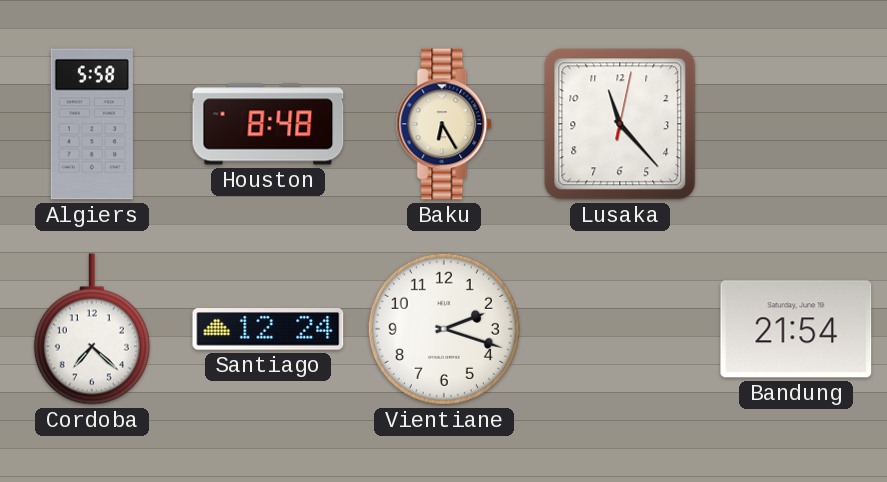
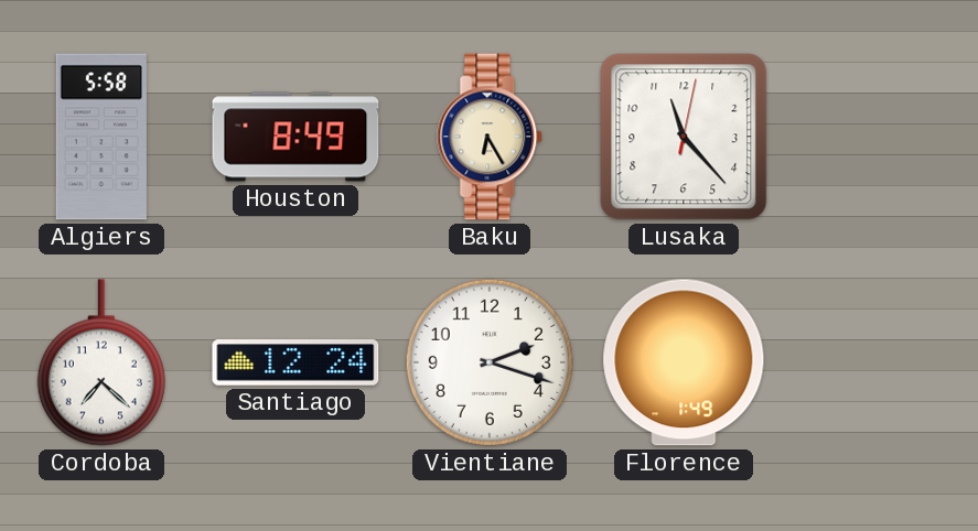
Houston: 8:48 -> 8:49
Florence: none -> 1:49
Bandung: 21:54 -> none
